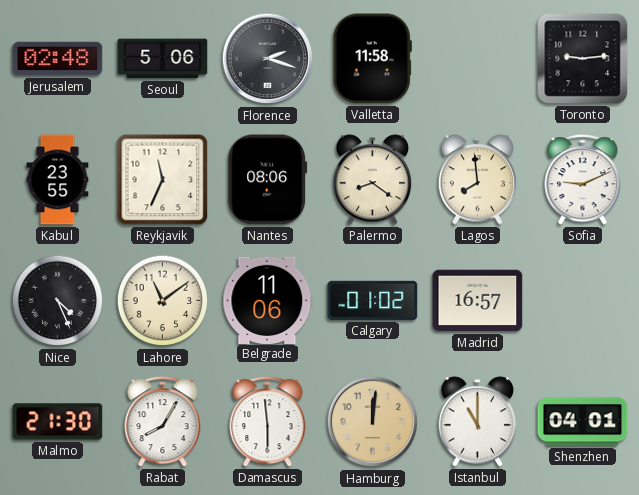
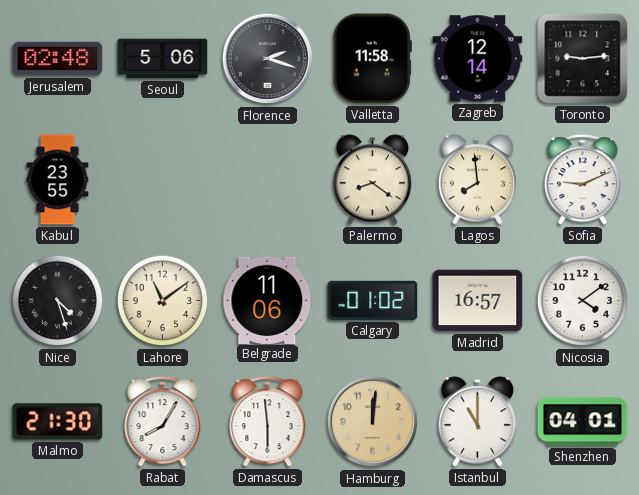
Zagreb: none -> 12:14
Reykjavik: 11:34 -> none
Nantes: 08:06 -> none
Nice: 4:26 -> 4:27
Nicosia: none -> 4:09
